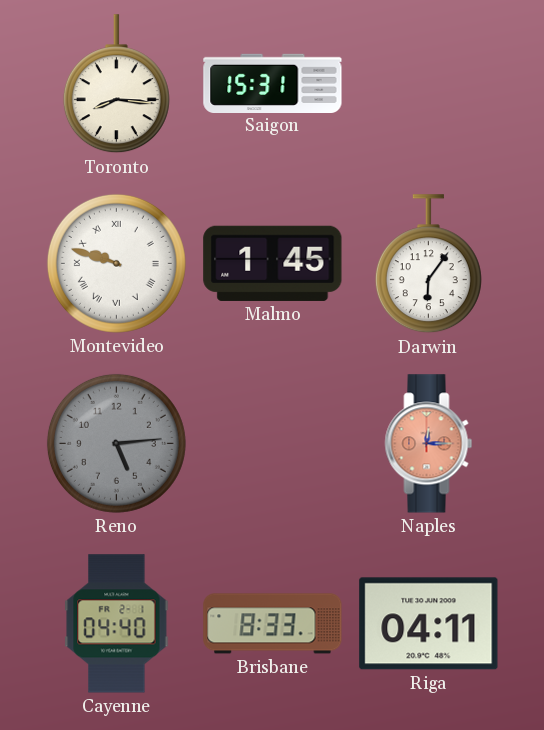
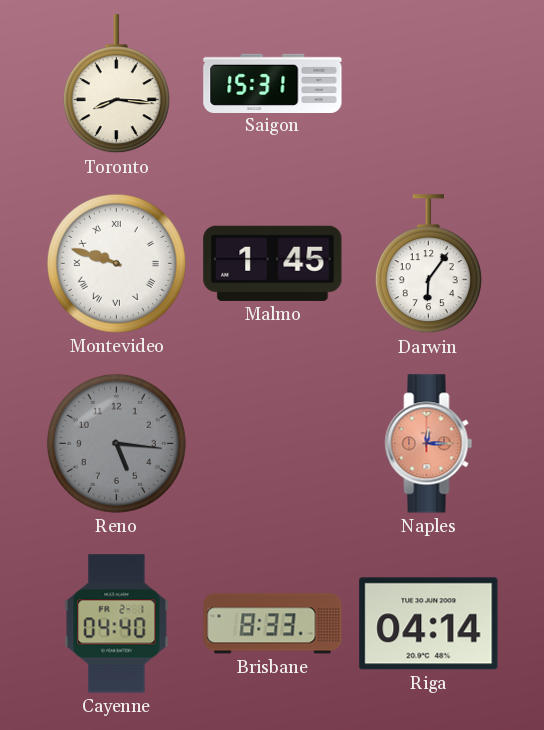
Reno: 5:14 -> 5:16
Riga: 04:11 -> 04:14
